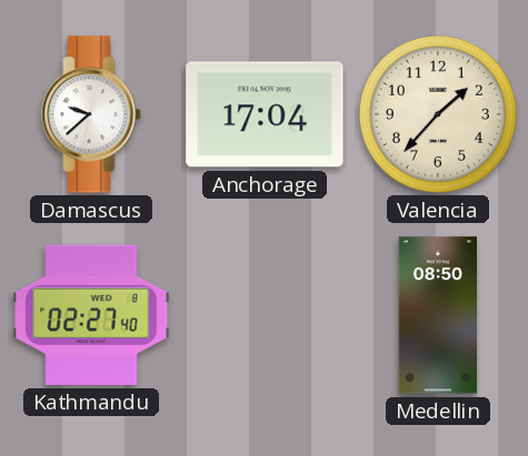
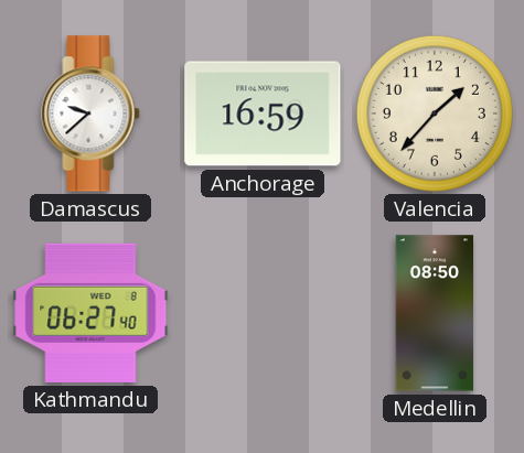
Anchorage: 17:04 -> 16:59
Kathmandu: 02:27 -> 06:27
